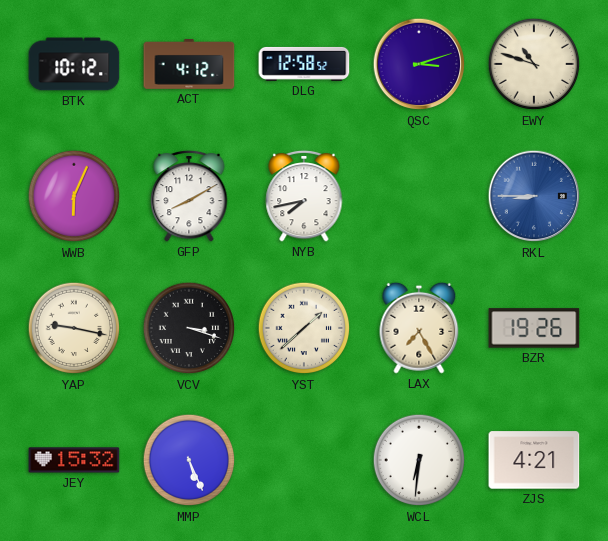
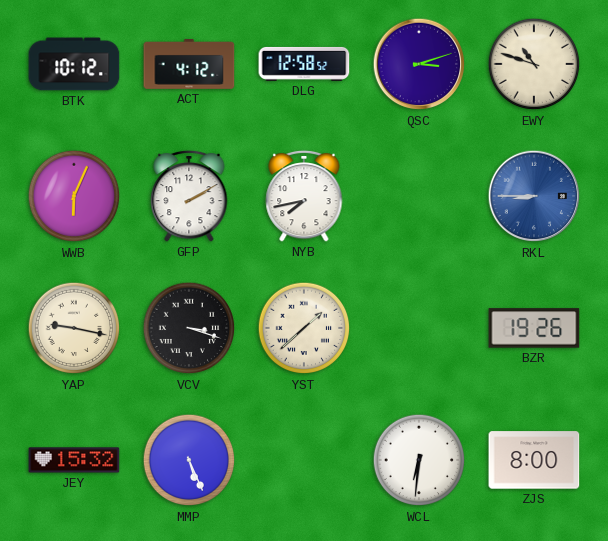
GFP: 8:10 -> 2:10
LAX: 7:25 -> none
ZJS: 4:21 -> 8:00
